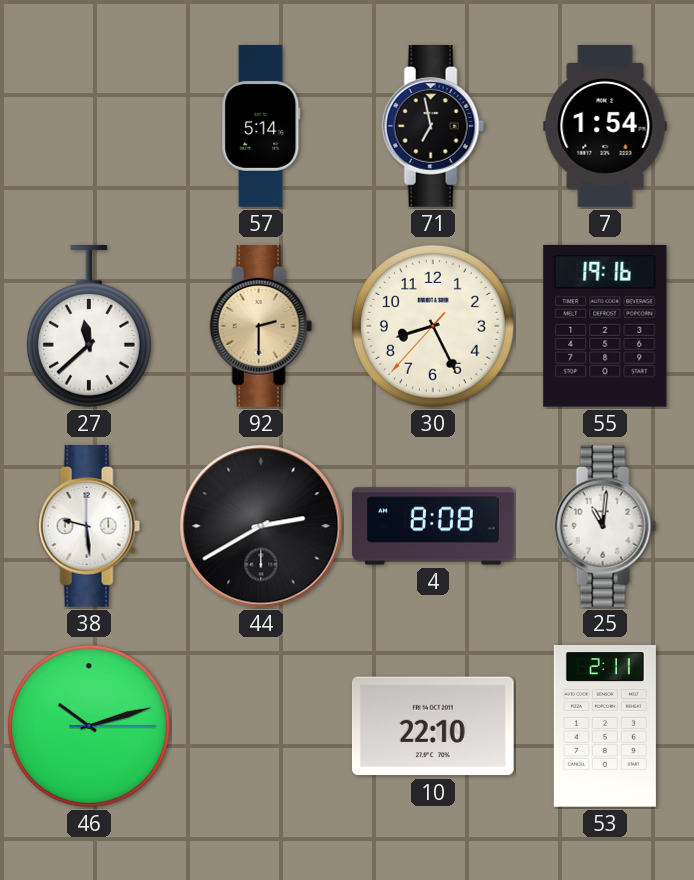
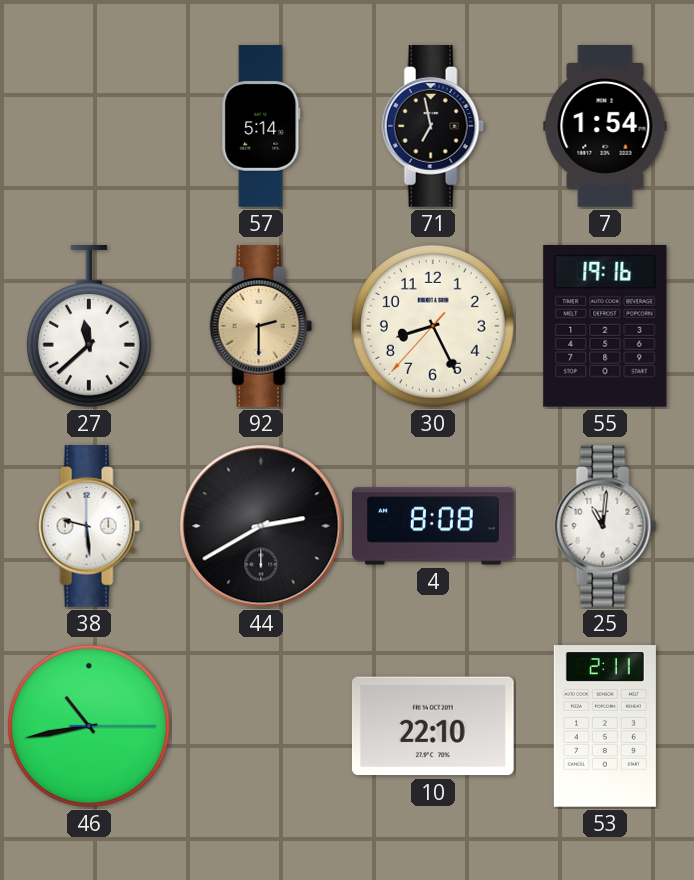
46: 10:12 -> 10:43
